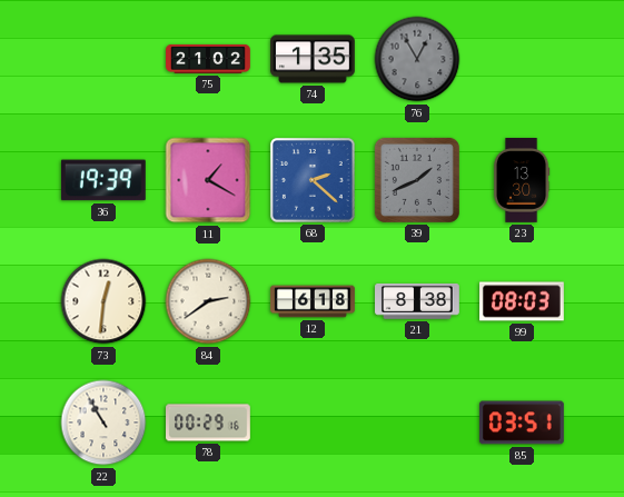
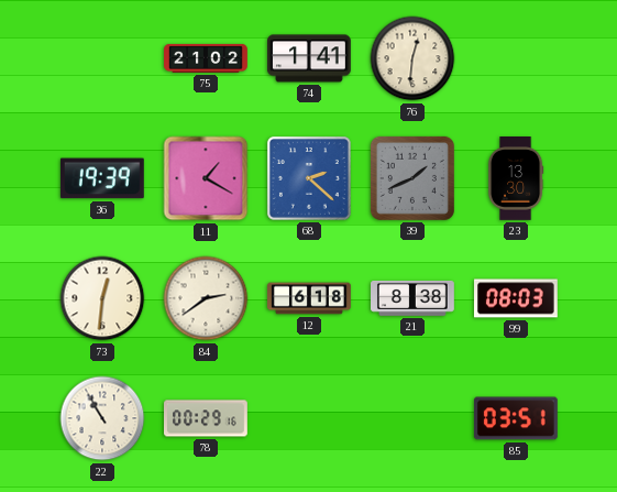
74: 1:35 -> 1:41
76: 12:55 -> 12:31
76 dial: grey -> cream
